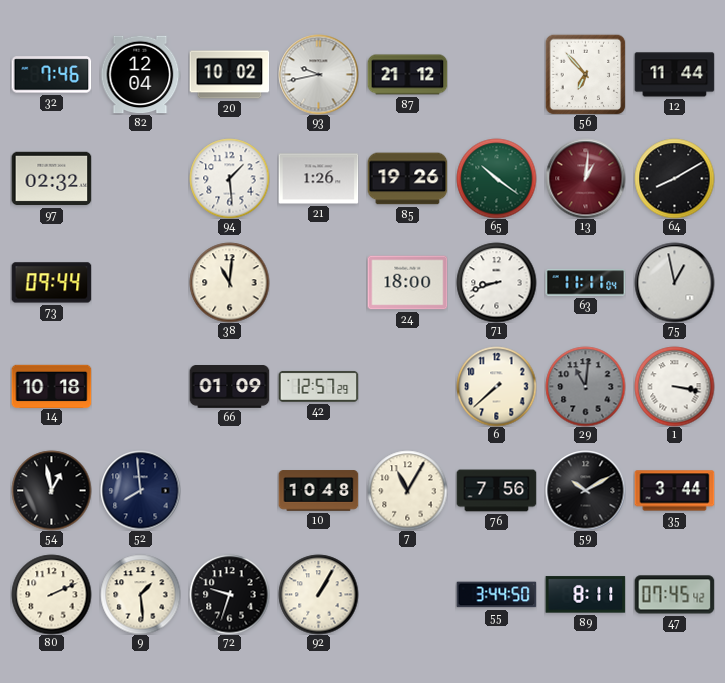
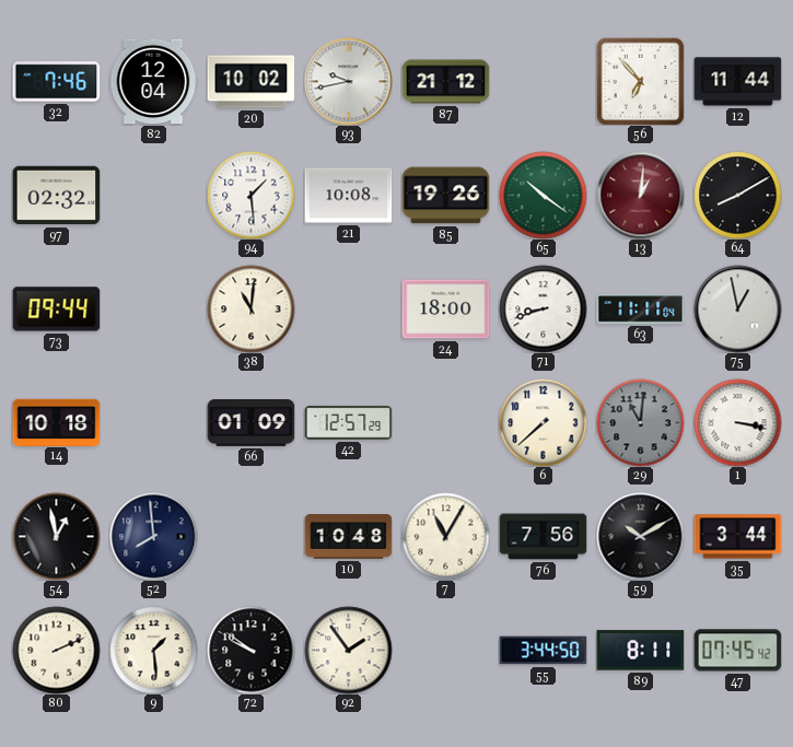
21: 1:26 -> 10:08
72: 9:33 -> 9:51
92: 1:05 -> 1:54
